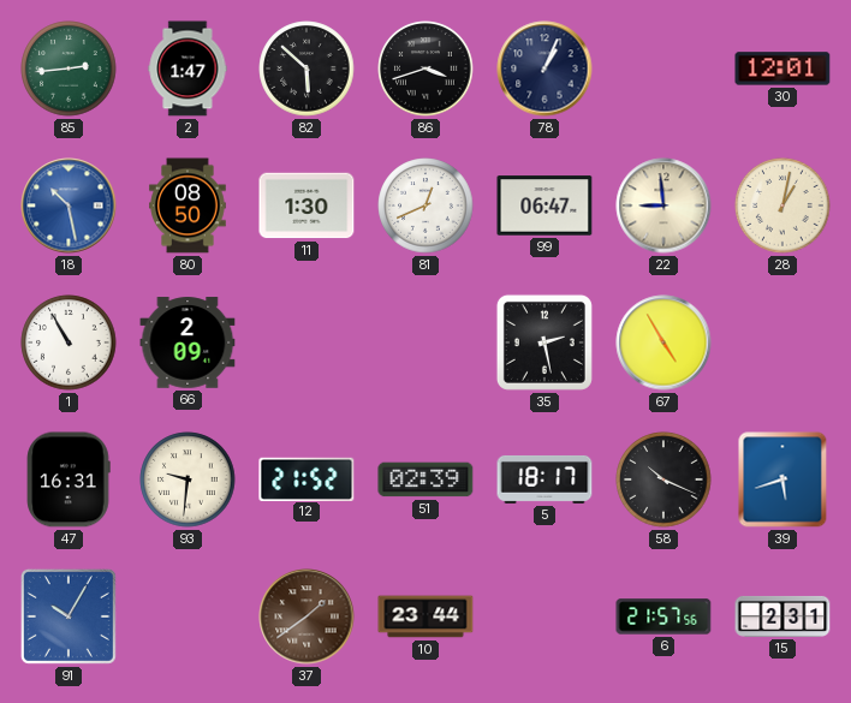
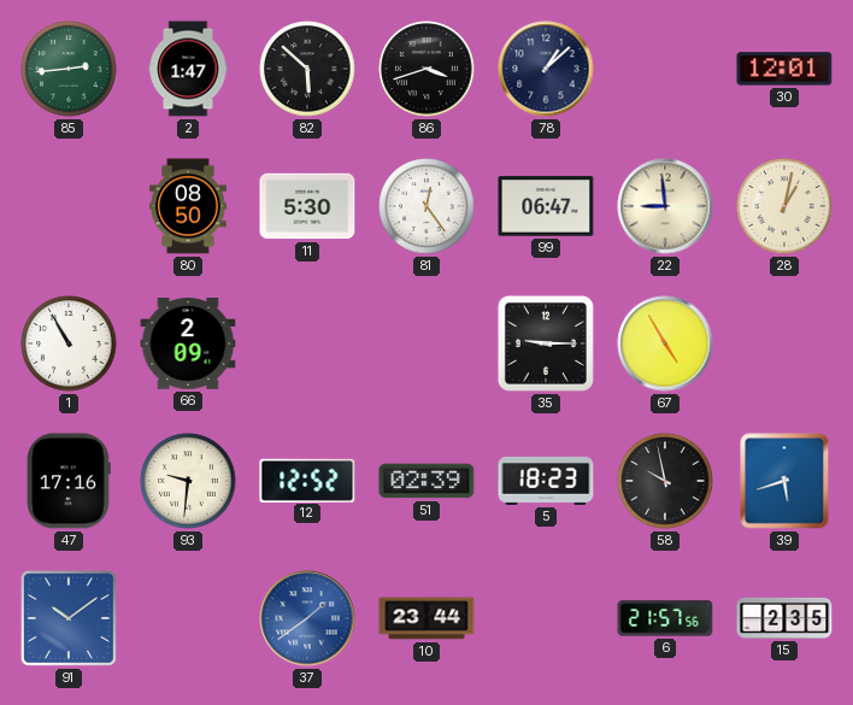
78: 1:04 -> 1:08
18: 10:28 -> none
11: 1:30 -> 5:30
81: 12:41 -> 12:24
35: 2:28 -> 9:15
47: 16:31 -> 17:16
12: 21:52 -> 12:52
5: 18:17 -> 18:23
58: 10:19 -> 9:58
91: 10:05 -> 10:09
37 dial: brown -> blue
15: 2:31 -> 2:35
